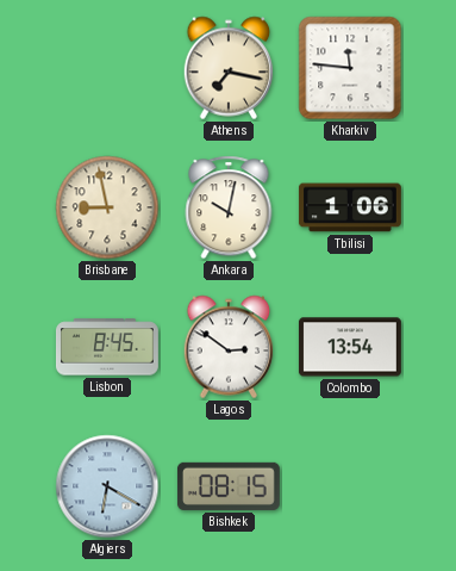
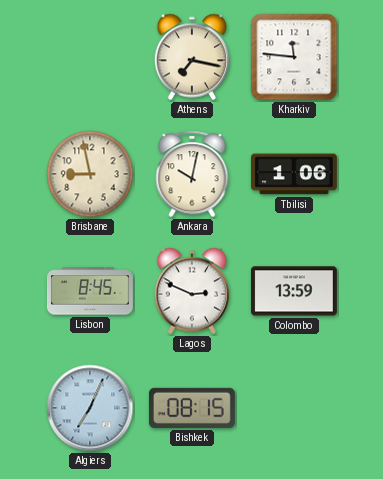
Lagos: 2:51 -> 2:49
Colombo: 13:54 -> 13:59
Algiers: 6:20 -> 7:04
